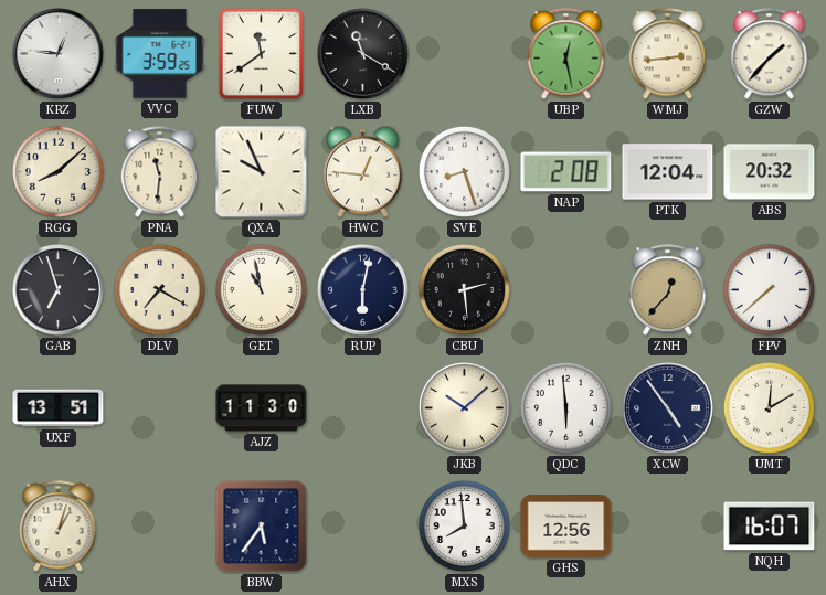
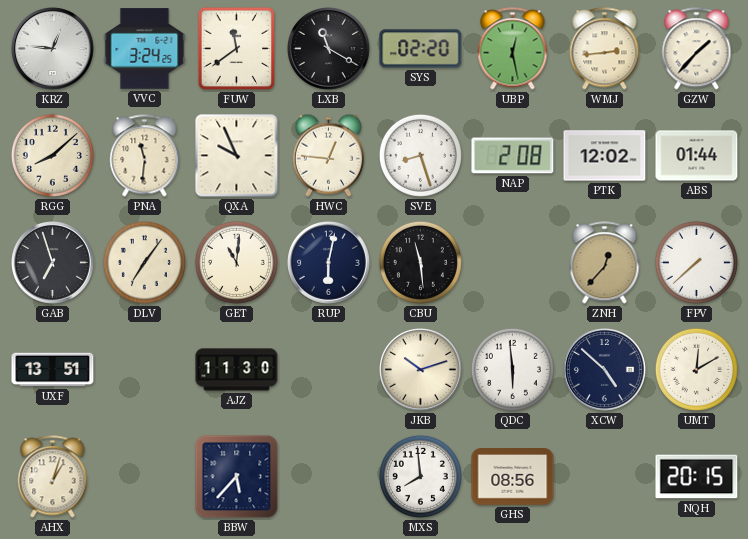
VVC: 3:59 -> 3:24
SYS: none -> 02:20
PTK: 12:04 -> 12:02
ABS: 20:32 -> 01:44
DLV: 7:20 -> 7:06
GET: 10:58 -> 11:01
CBU: 2:29 -> 11:29
JKB: 10:08 -> 10:12
XCW: 4:54 -> 4:52
BBW: 5:36 -> 5:37
GHS: 12:56 -> 08:56
NQH: 16:07 -> 20:15
